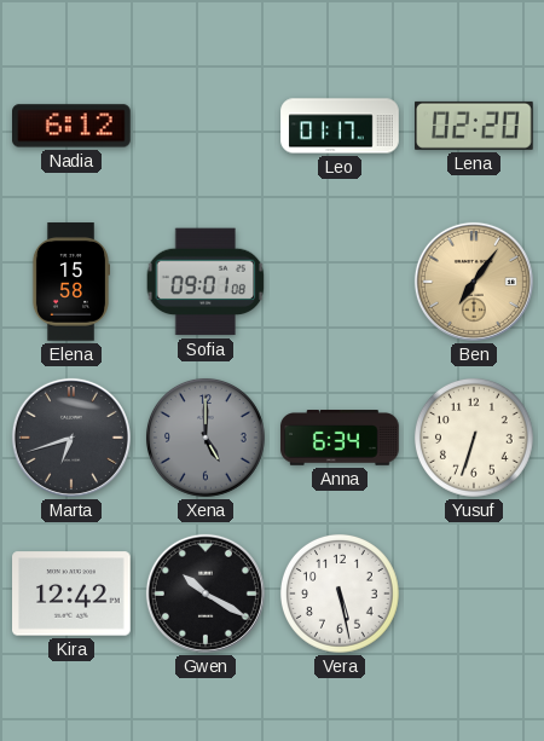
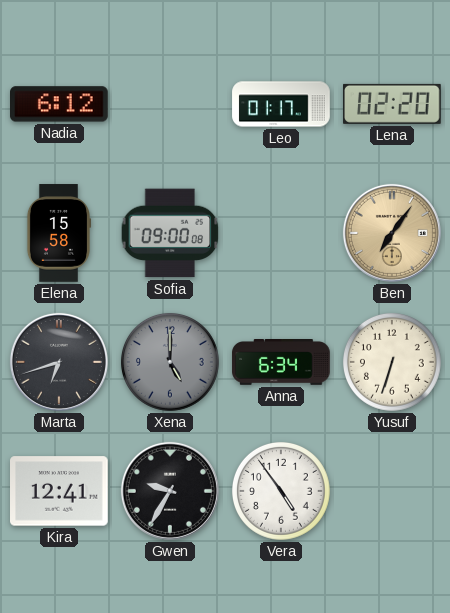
Sofia: 09:01 -> 09:00
Kira: 12:42 -> 12:41
Gwen: 10:20 -> 9:35
Vera: 5:28 -> 4:54
